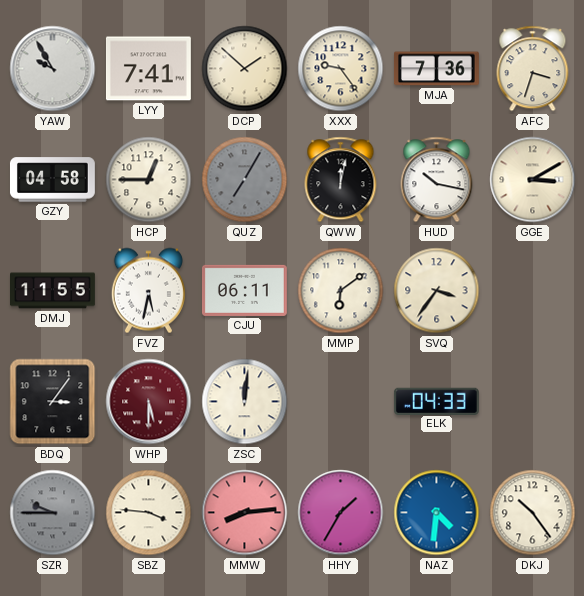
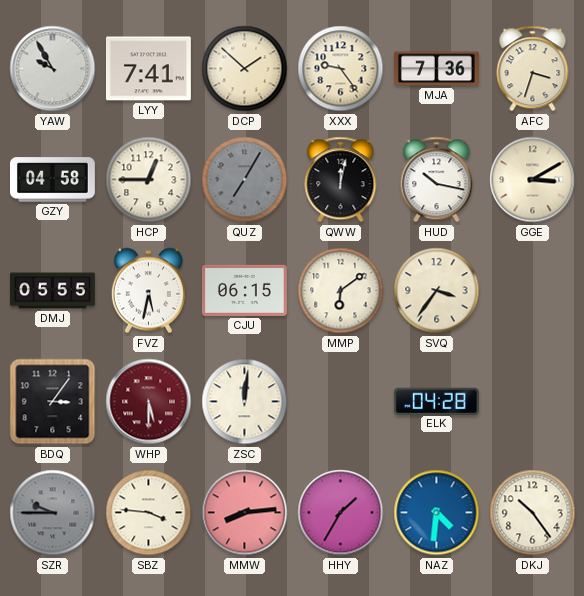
DMJ: 11:55 -> 05:55
CJU: 06:11 -> 06:15
ELK: 04:33 -> 04:28
